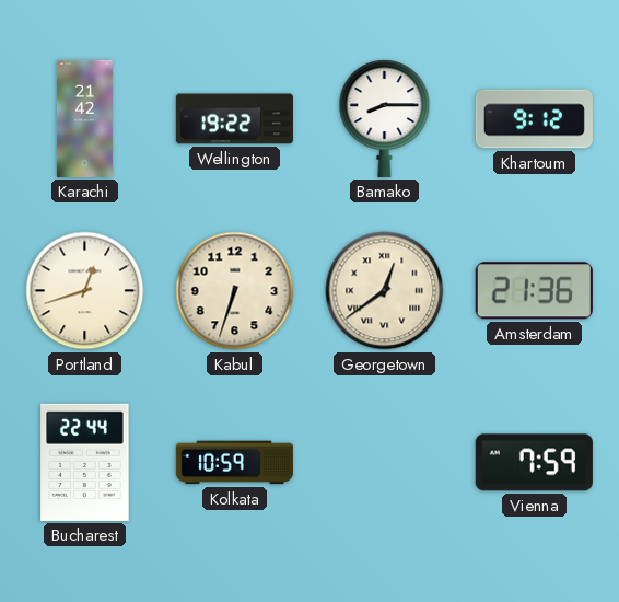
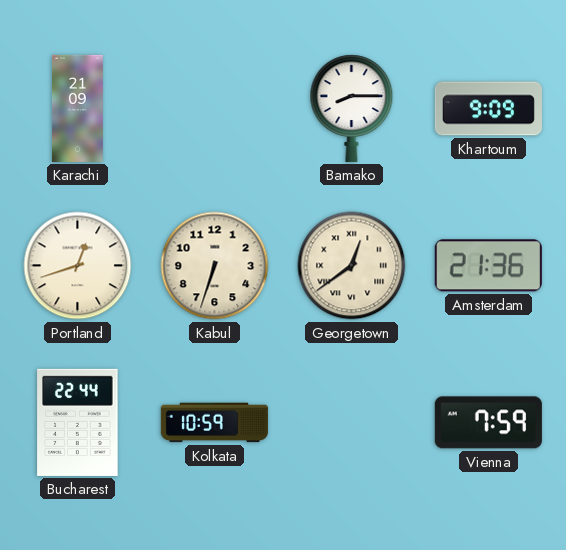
Karachi: 21:42 -> 21:09
Wellington: 19:22 -> none
Khartoum: 9:12 -> 9:09
